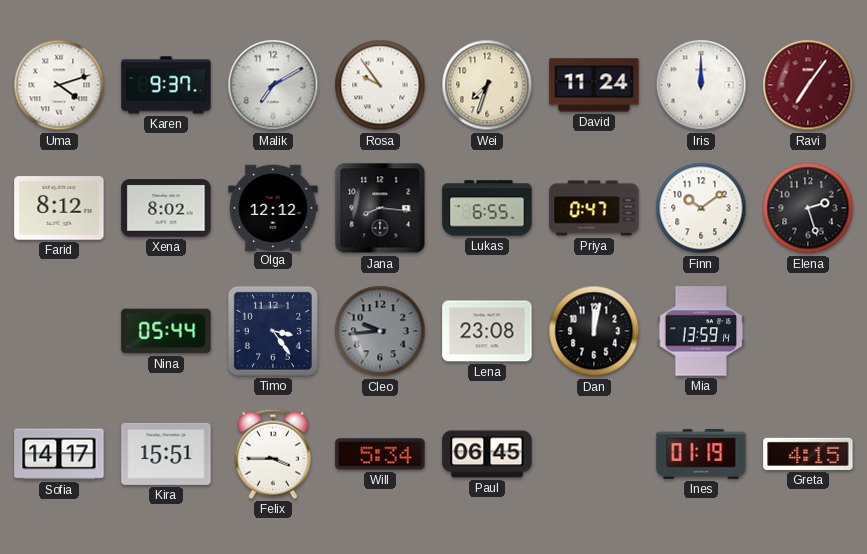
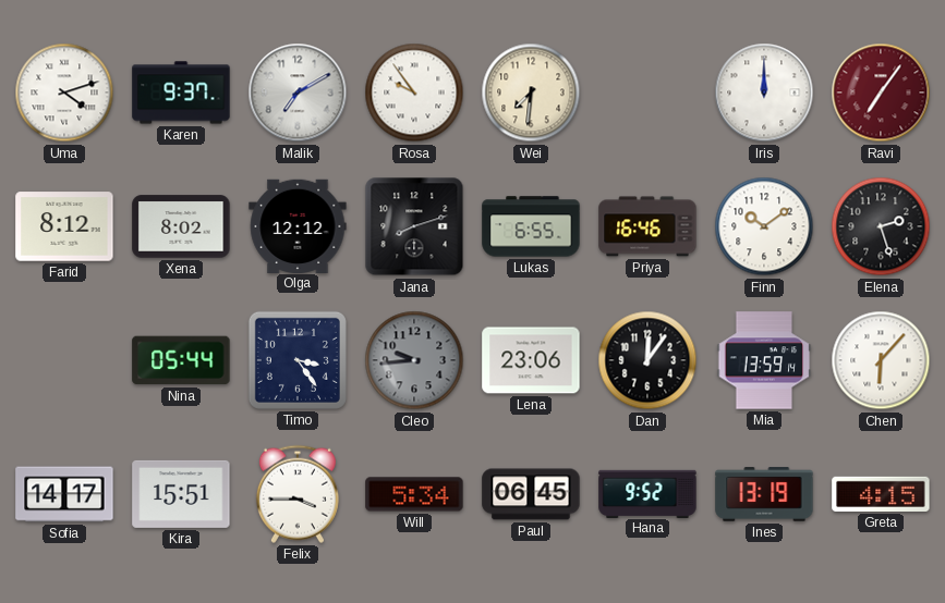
Wei: 7:33 -> 7:31
David: 11:24 -> none
Jana: 8:16 -> 8:12
Priya: 0:47 -> 16:46
Lena: 23:08 -> 23:06
Dan: 12:02 -> 12:06
Chen: none -> 6:07
Hana: none -> 9:52
Ines: 01:19 -> 13:19
